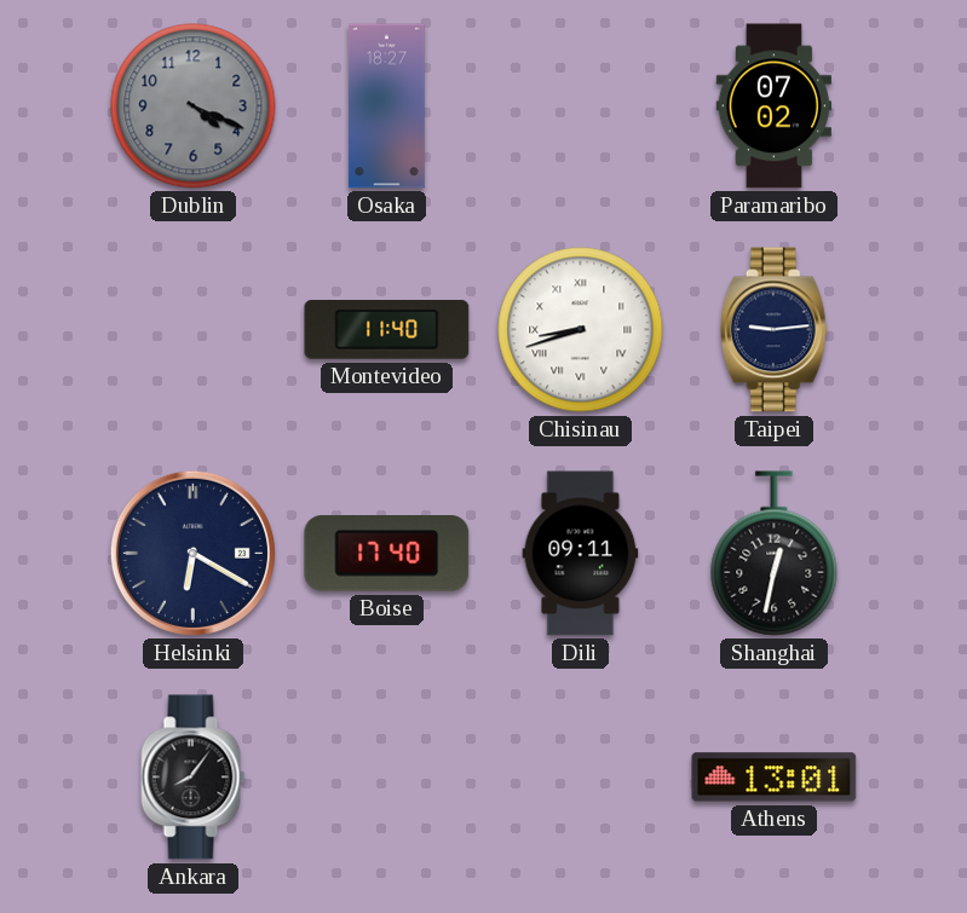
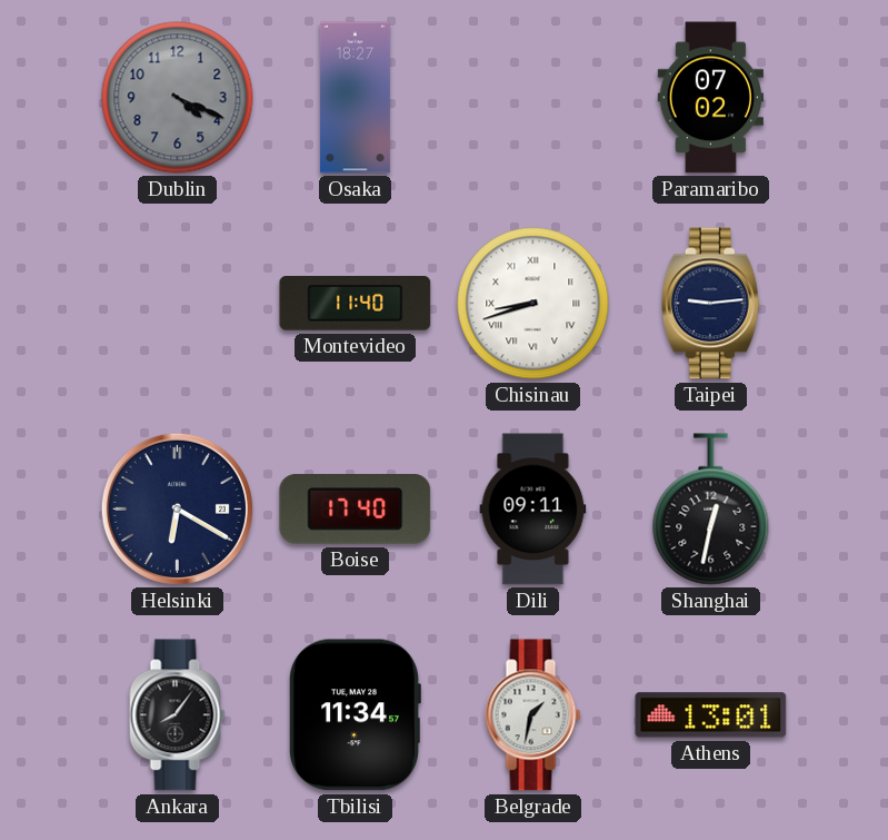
Tbilisi: none -> 11:34
Belgrade: none -> 1:32
